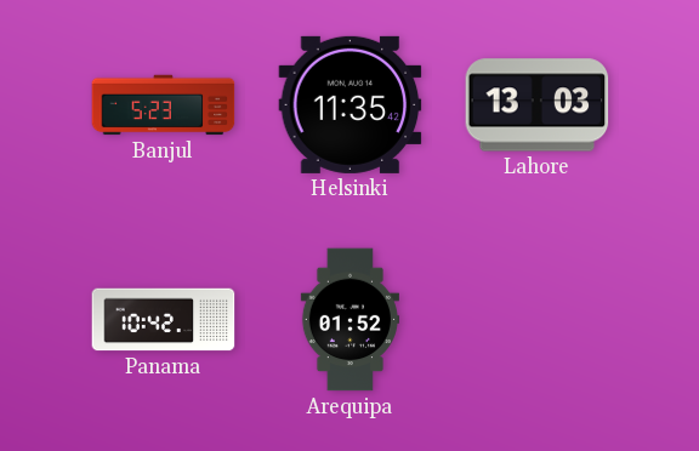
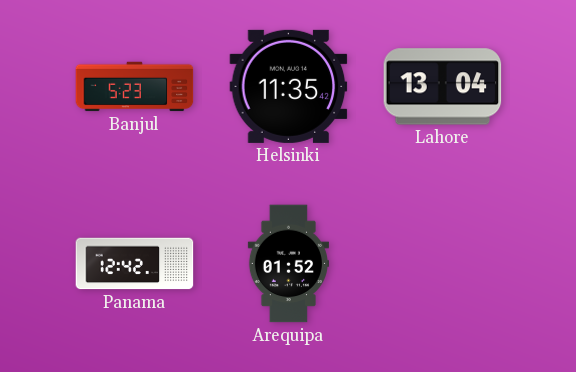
Lahore: 13:03 -> 13:04
Panama: 10:42 -> 12:42
